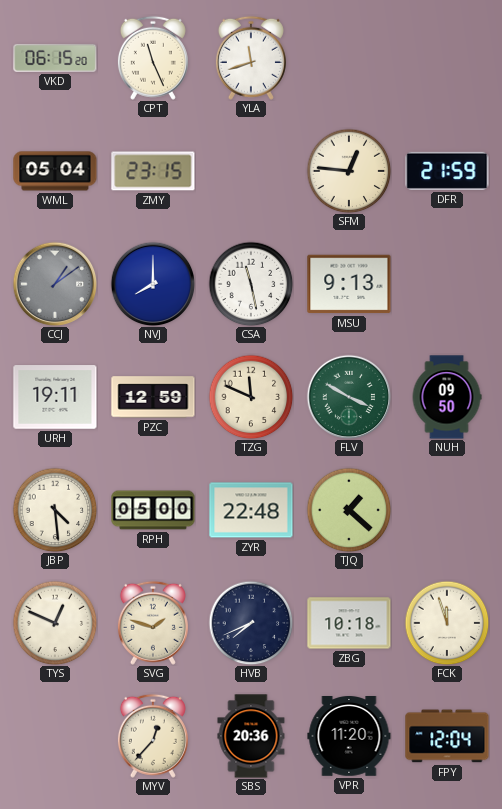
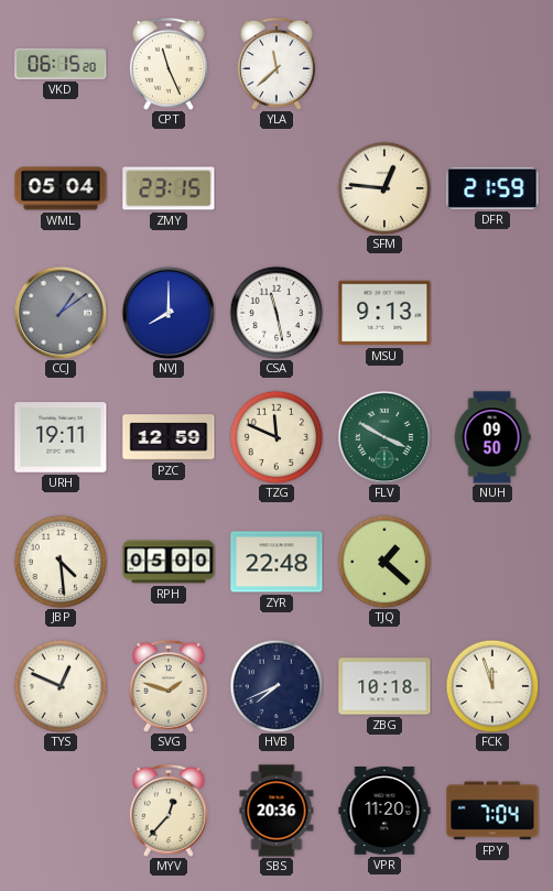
YLA: 11:42 -> 11:38
FPY: 12:04 -> 7:04
